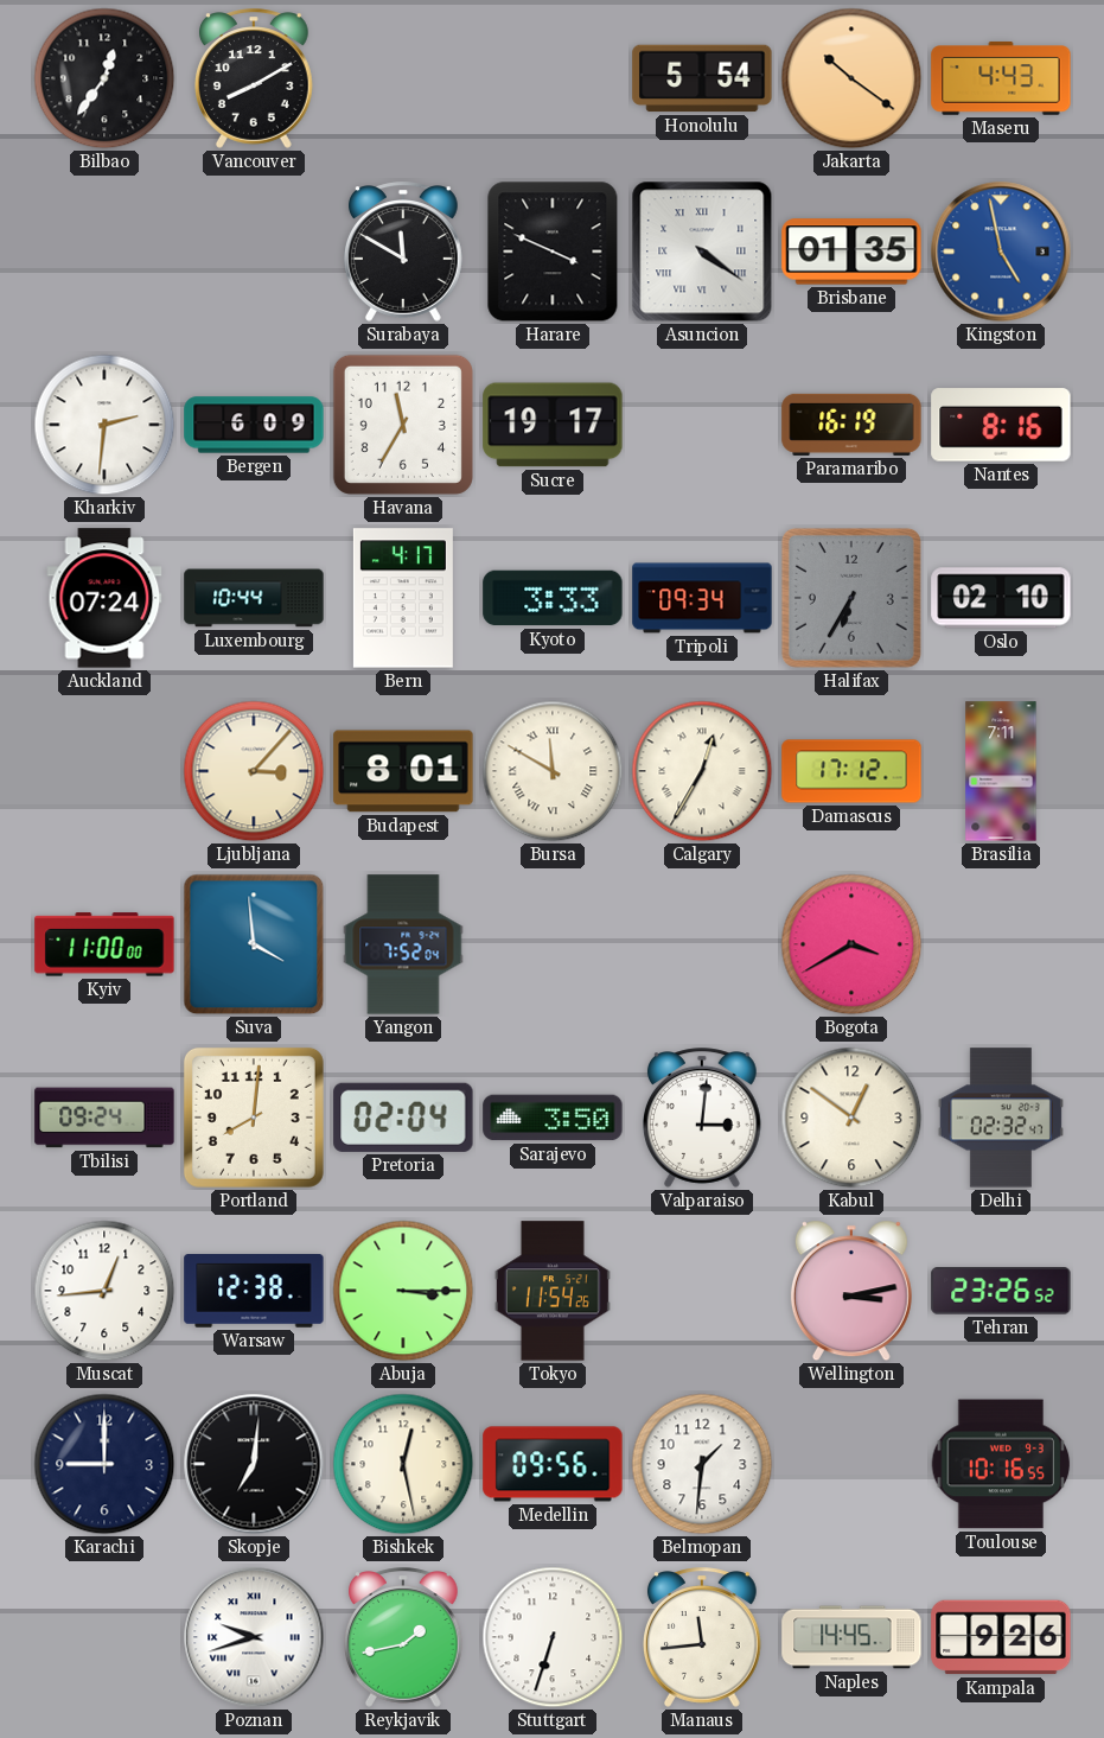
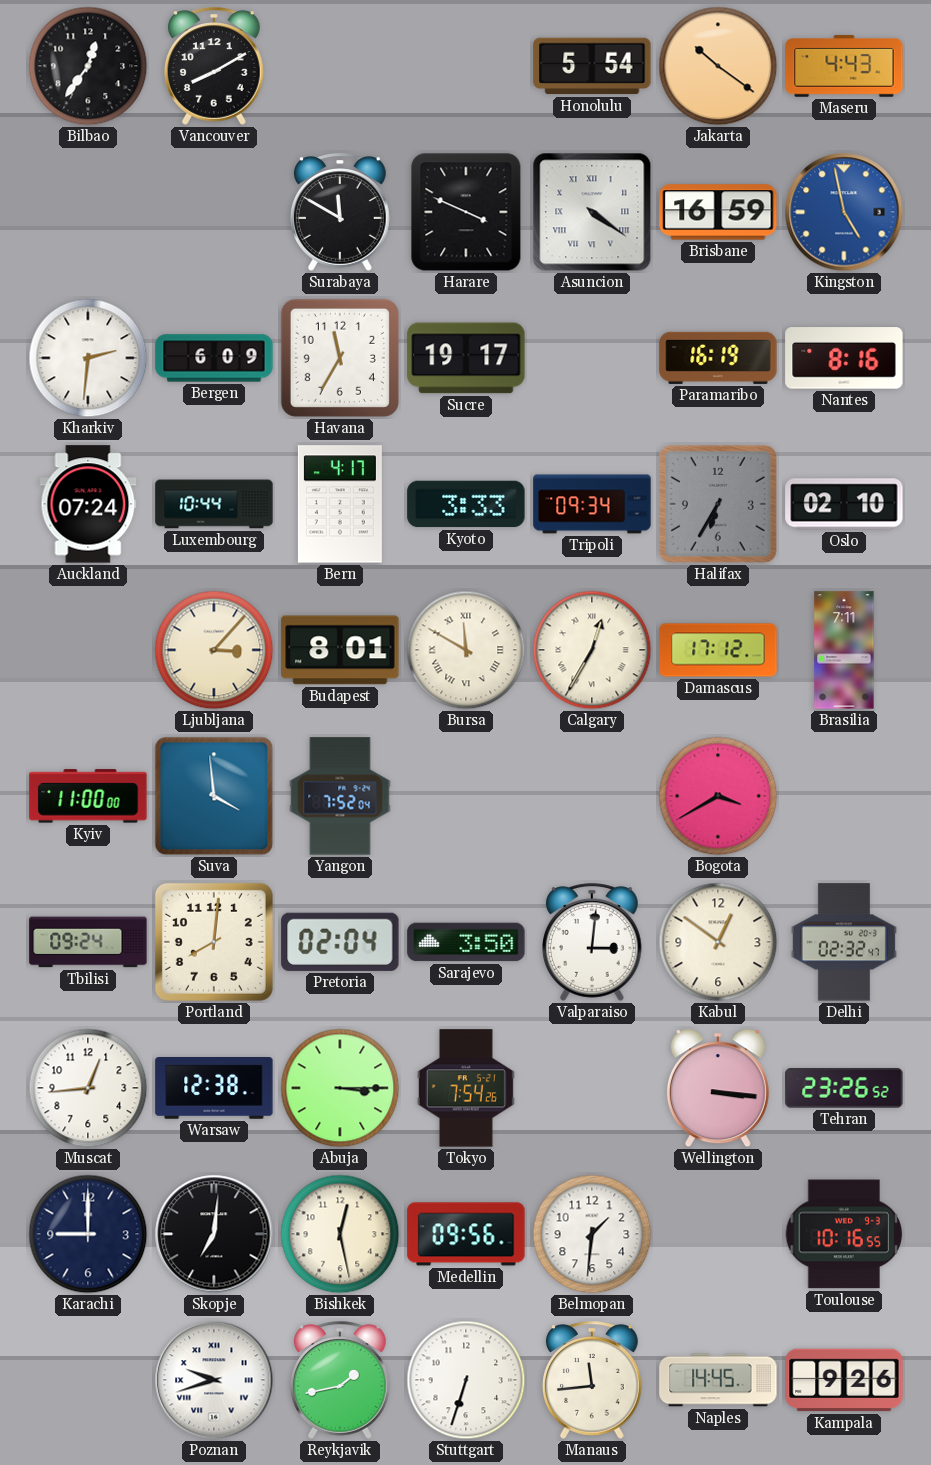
Brisbane: 01:35 -> 16:59
Tokyo: 11:54 -> 7:54
Wellington: 3:13 -> 3:16
